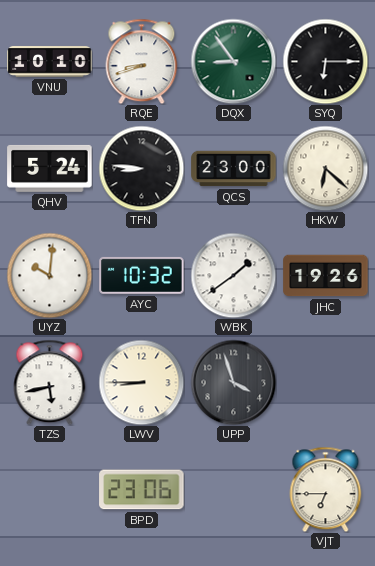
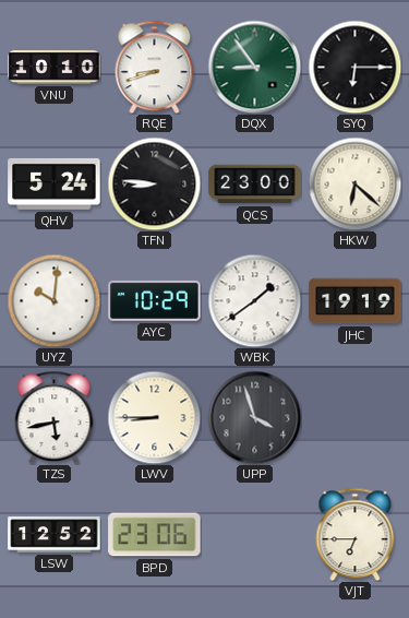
AYC: 10:32 -> 10:29
JHC: 19:26 -> 19:19
LSW: none -> 12:52
